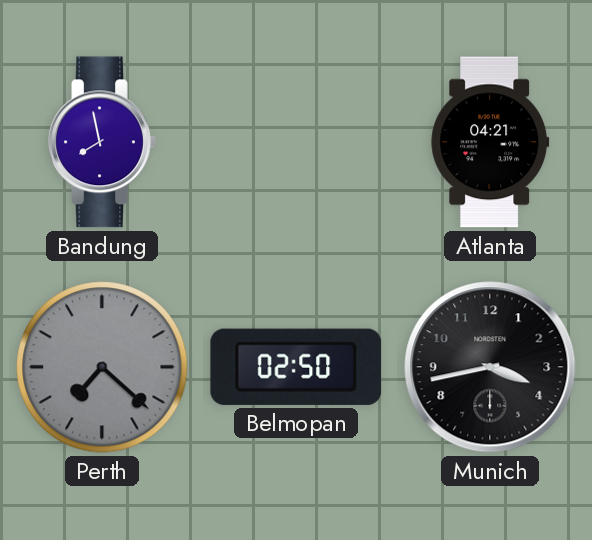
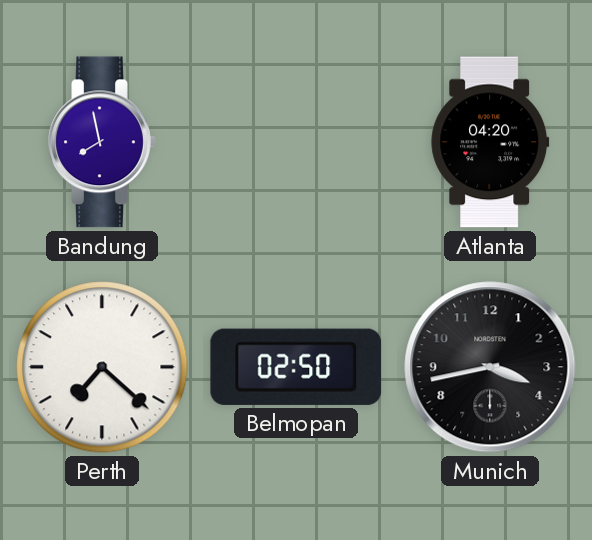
Atlanta: 04:21 -> 04:20
Perth dial: grey -> white
